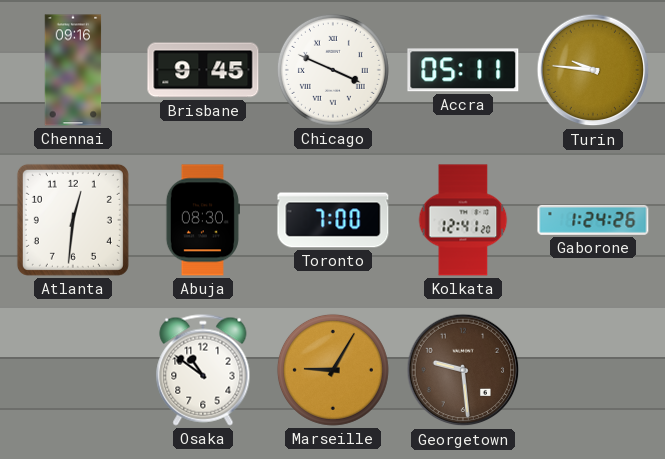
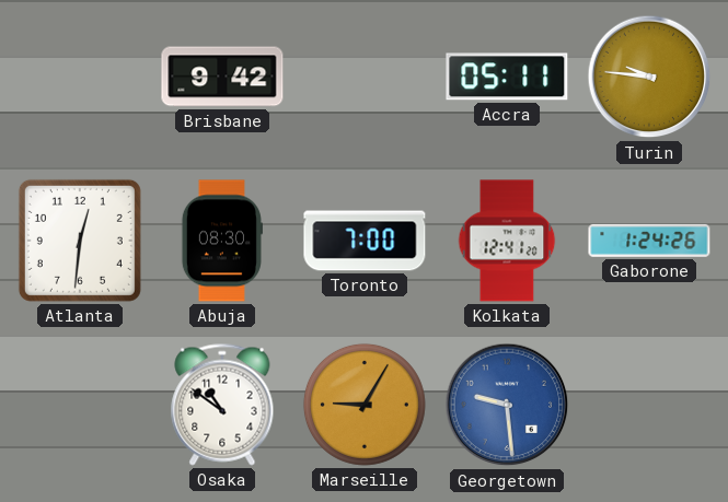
Chennai: 09:16 -> none
Brisbane: 9:45 -> 9:42
Chicago: 3:49 -> none
Georgetown dial: brown -> blue
